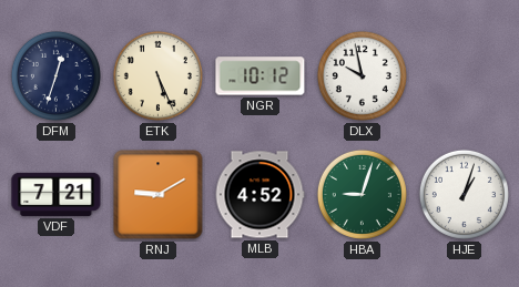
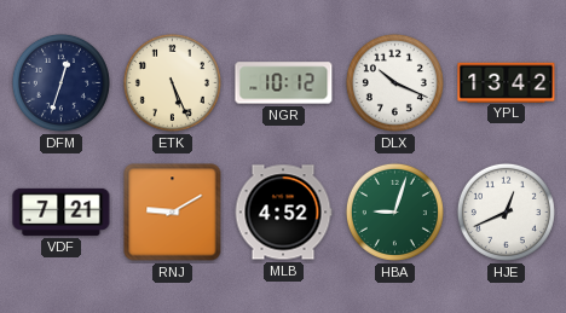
DLX: 9:58 -> 10:19
YPL: none -> 13:42
HJE: 1:03 -> 12:41
